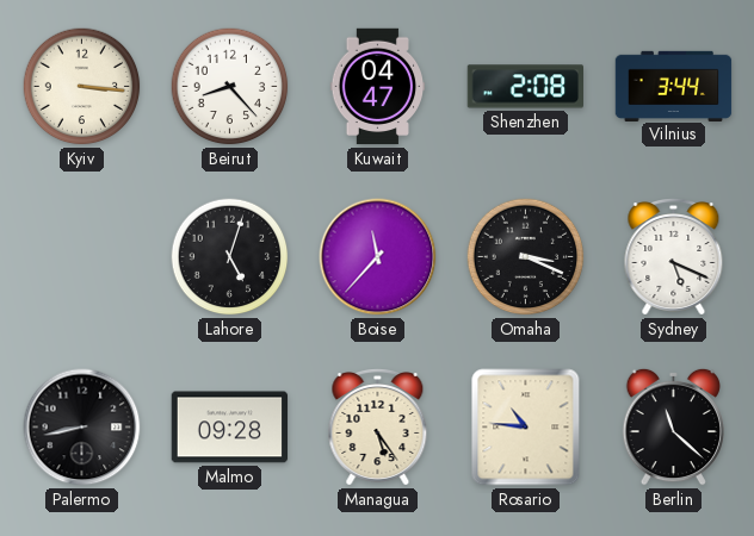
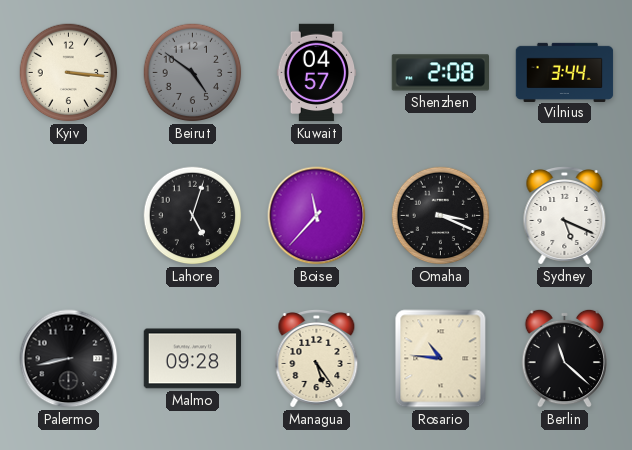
Beirut: 8:23 -> 4:51
Beirut dial: white -> grey
Kuwait: 04:47 -> 04:57
